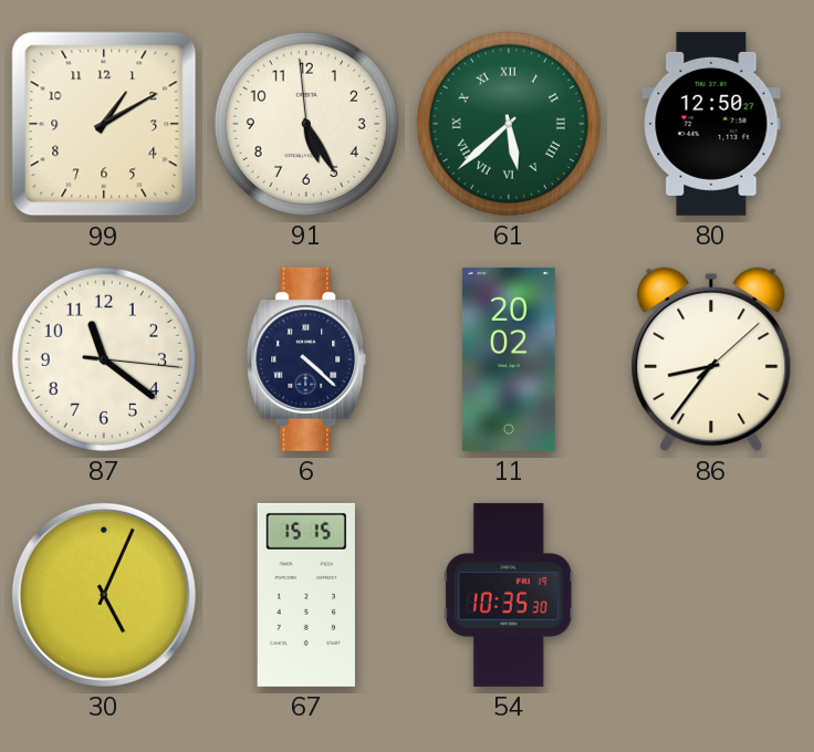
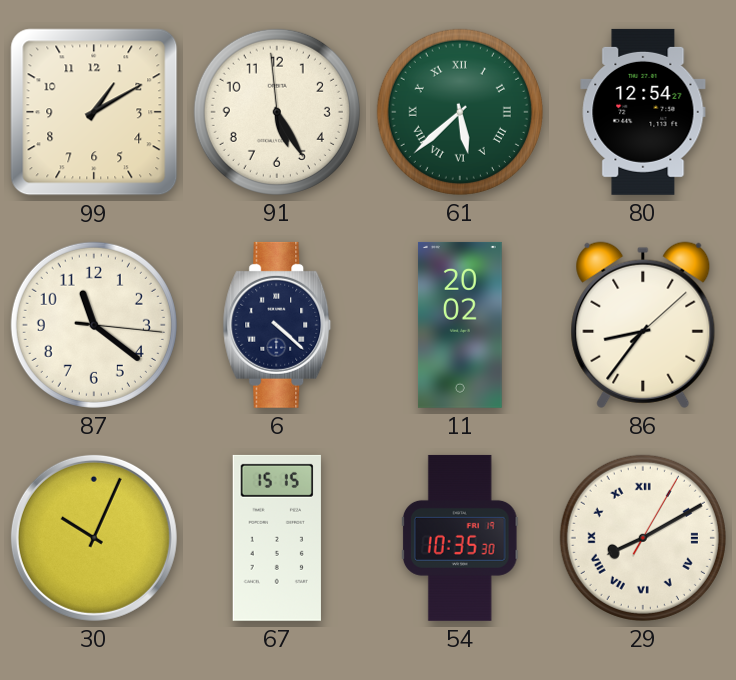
80: 12:50 -> 12:54
30: 5:04 -> 10:04
29: none -> 8:10
